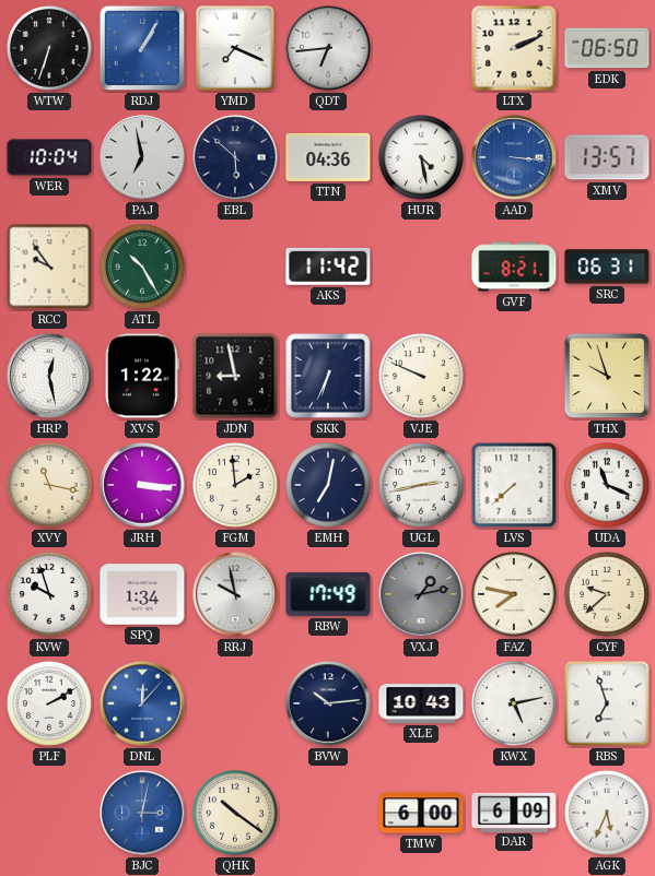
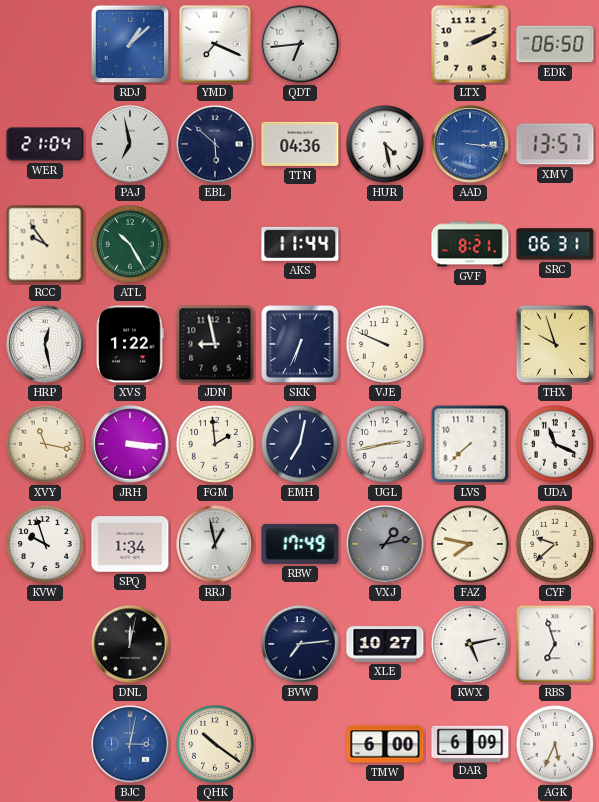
WTW: 6:33 -> none
RDJ: 1:05 -> 1:08
WER: 10:04 -> 21:04
AKS: 11:42 -> 11:44
RRJ: 9:58 -> 12:58
PLF: 2:10 -> none
DNL: 12:07 -> 12:02
DNL dial: blue -> black
BVW: 10:14 -> 7:14
XLE: 10:43 -> 10:27
